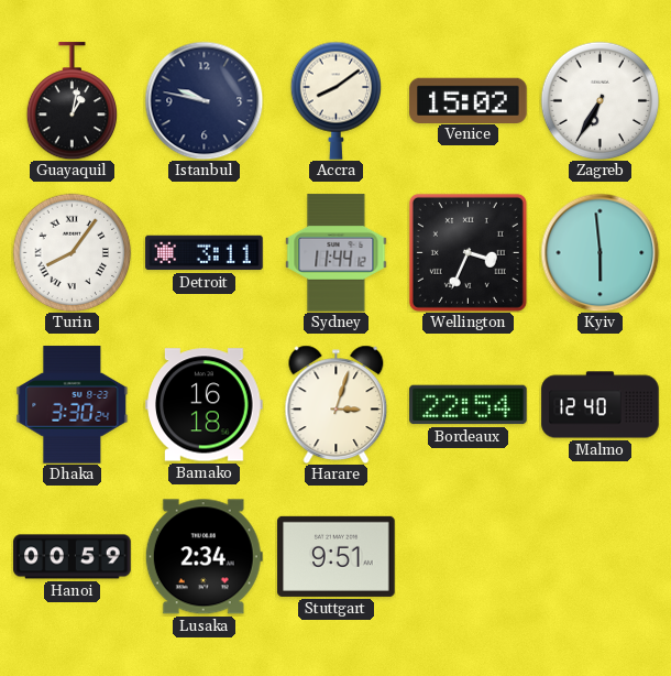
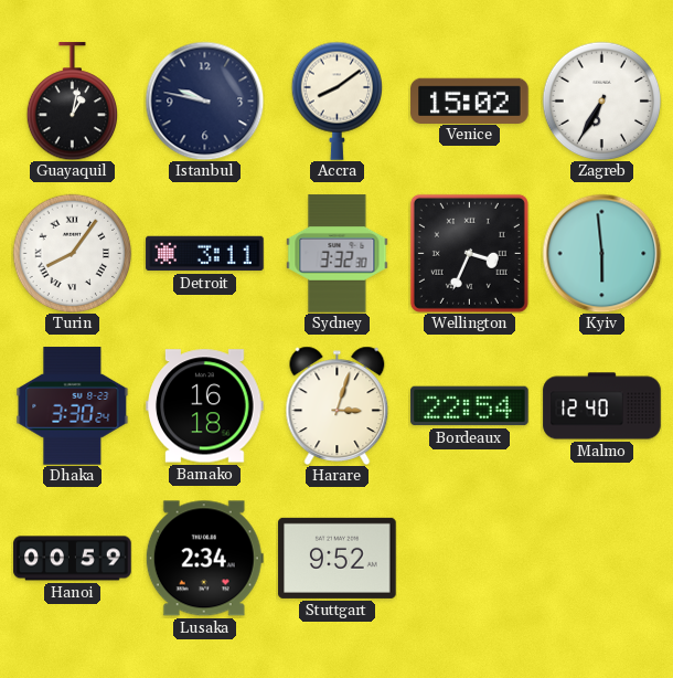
Sydney: 11:44 -> 3:32
Stuttgart: 9:51 -> 9:52
